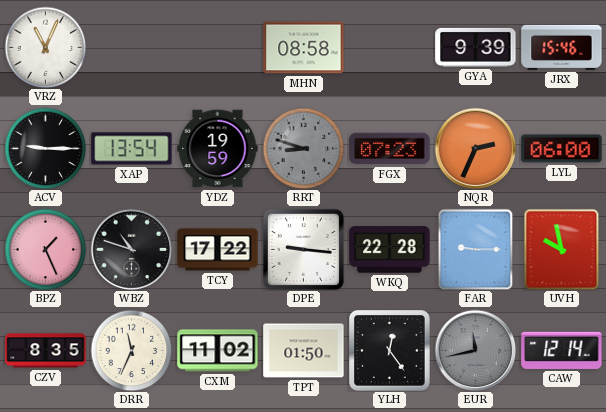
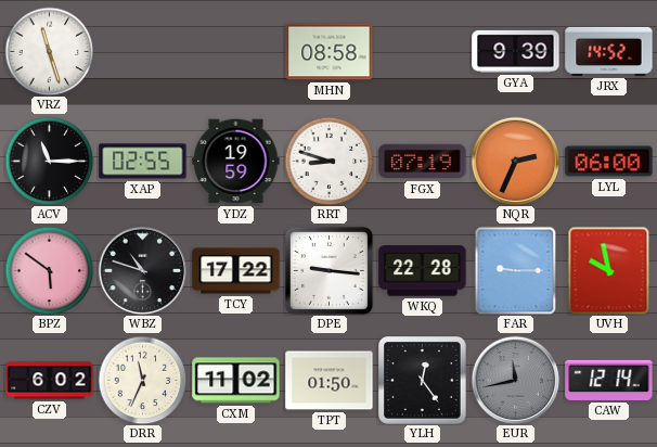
VRZ: 11:04 -> 11:27
JRX: 15:46 -> 14:52
ACV: 9:15 -> 11:15
XAP: 13:54 -> 02:55
RRT dial: grey -> white
FGX: 07:23 -> 07:19
BPZ: 1:26 -> 5:51
CZV: 8:35 -> 6:02
